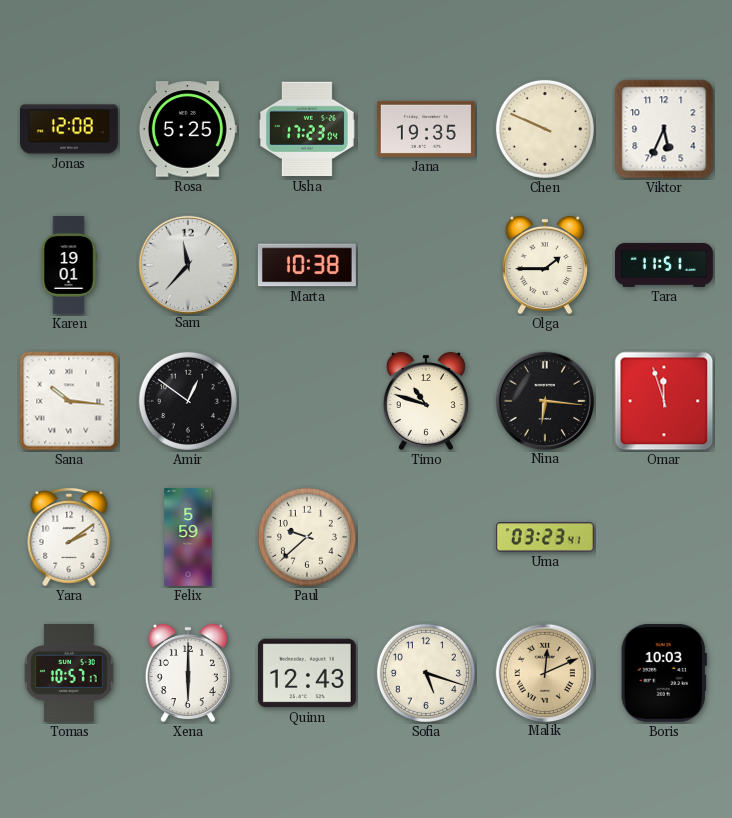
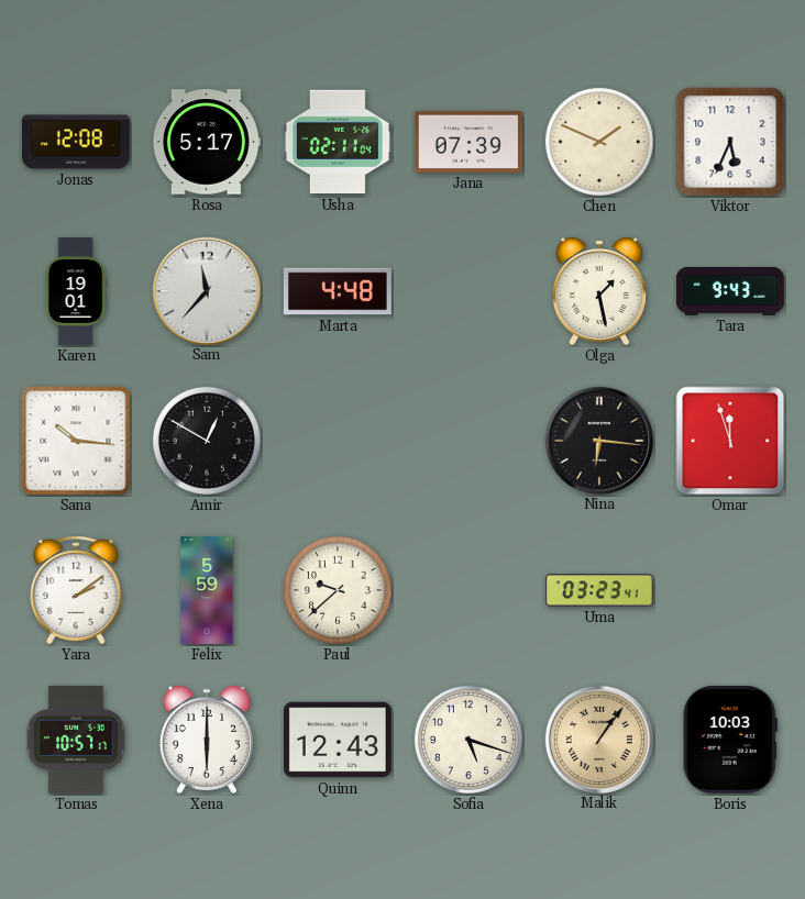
Rosa: 5:25 -> 5:17
Usha: 17:23 -> 02:11
Jana: 19:35 -> 07:39
Chen: 9:49 -> 1:49
Marta: 10:38 -> 4:48
Olga: 1:45 -> 1:28
Tara: 11:51 -> 9:43
Amir: 12:51 -> 12:50
Timo: 10:48 -> none
Malik: 12:11 -> 1:06
